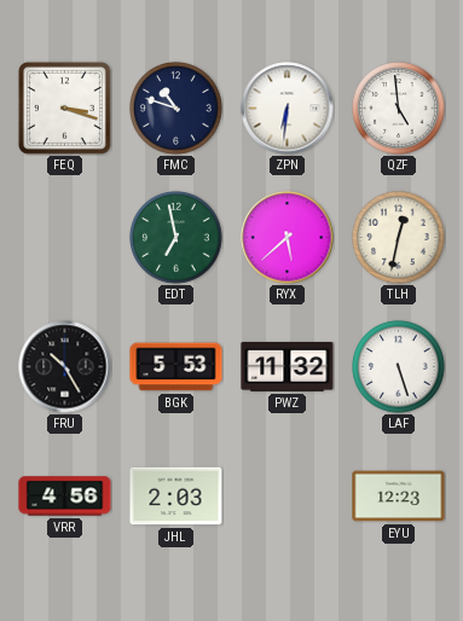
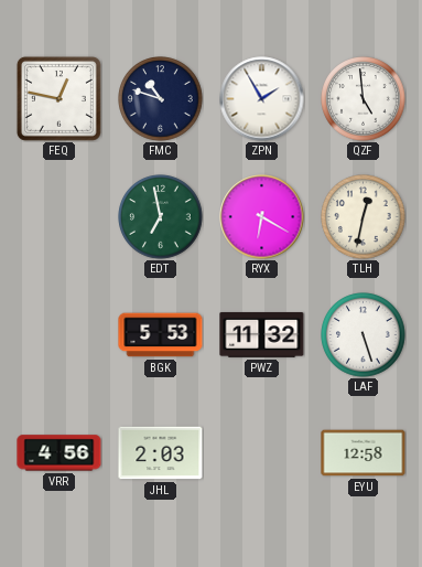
FEQ: 3:18 -> 12:47
ZPN: 6:31 -> 1:55
RYX: 5:38 -> 6:20
FRU: 10:25 -> none
EYU: 12:23 -> 12:58
